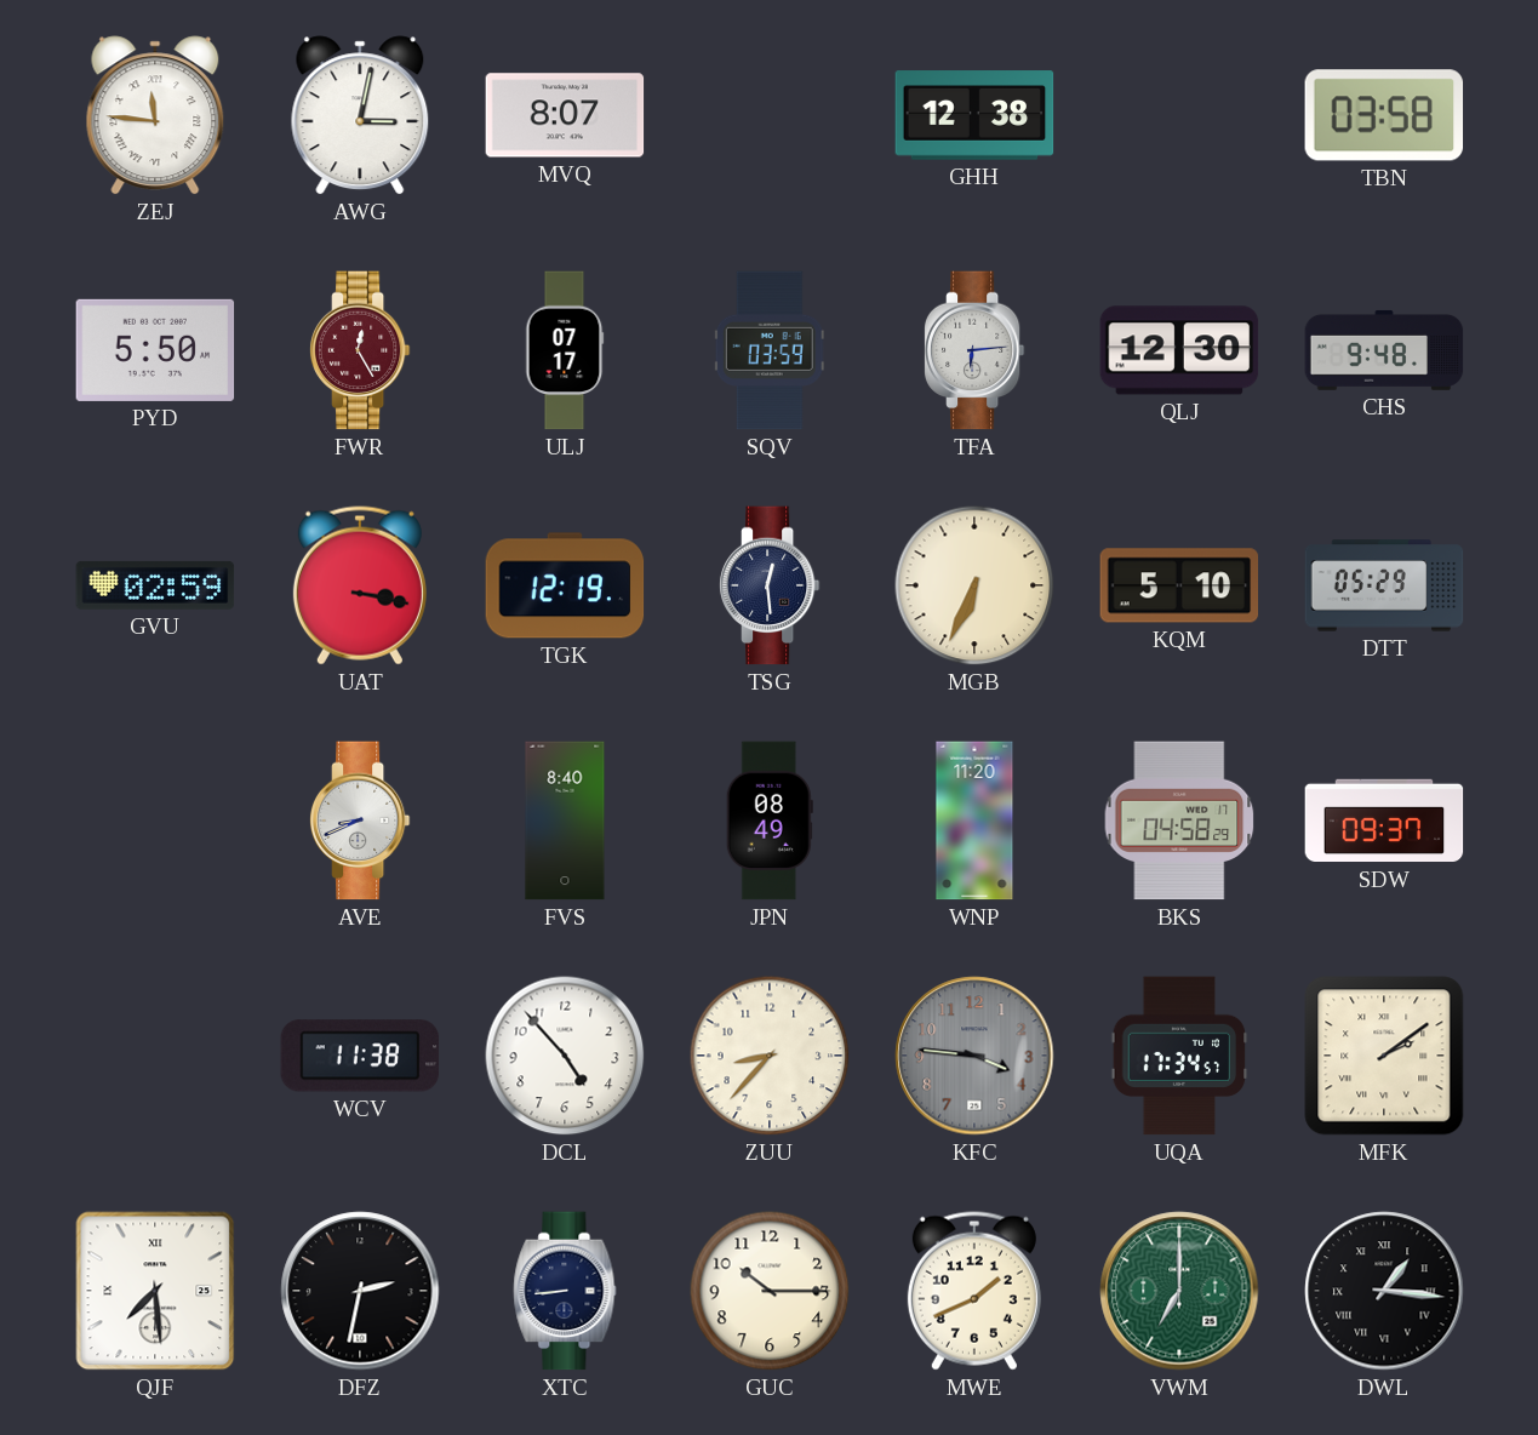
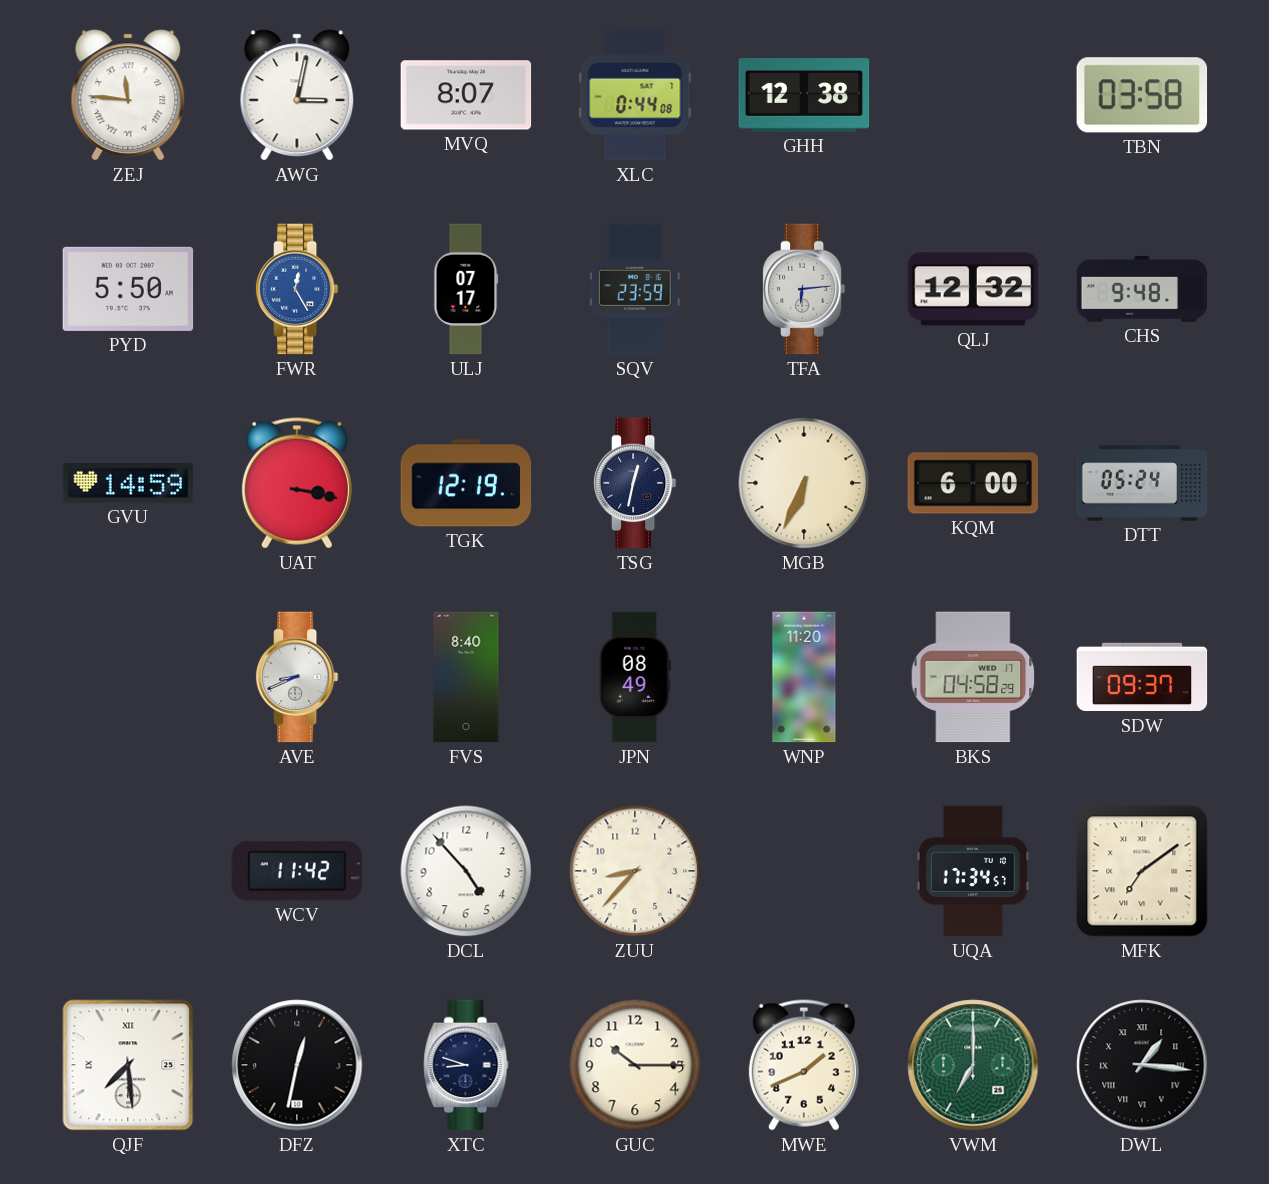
XLC: none -> 0:44
FWR dial: burgundy -> blue
SQV: 03:59 -> 23:59
QLJ: 12:30 -> 12:32
GVU: 02:59 -> 14:59
TSG: 12:29 -> 12:32
KQM: 5:10 -> 6:00
DTT: 05:29 -> 05:24
WCV: 11:38 -> 11:42
KFC: 3:46 -> none
MFK: 2:09 -> 7:09
DFZ: 2:32 -> 12:32
XTC: 8:44 -> 8:48
